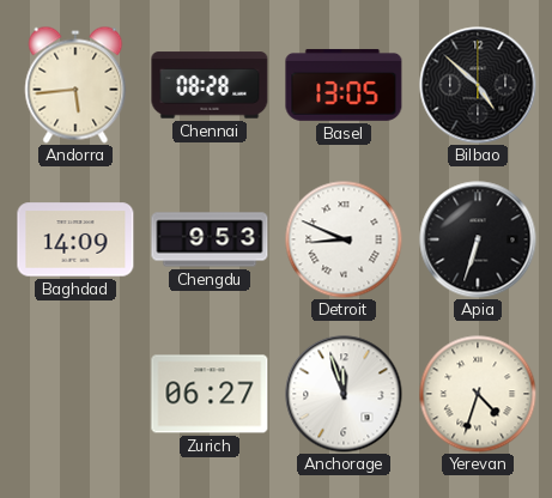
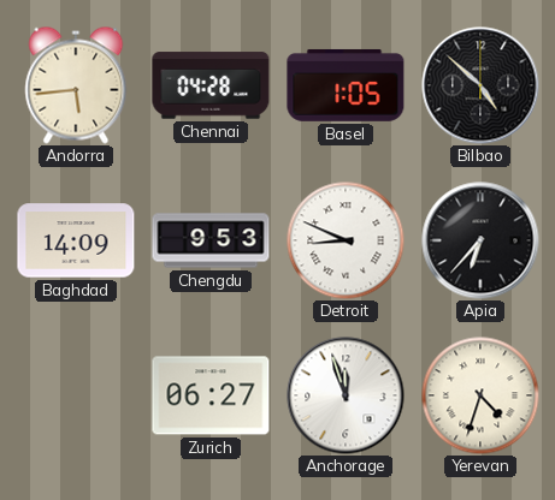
Chennai: 08:28 -> 04:28
Basel: 13:05 -> 1:05
Apia: 6:33 -> 6:37
